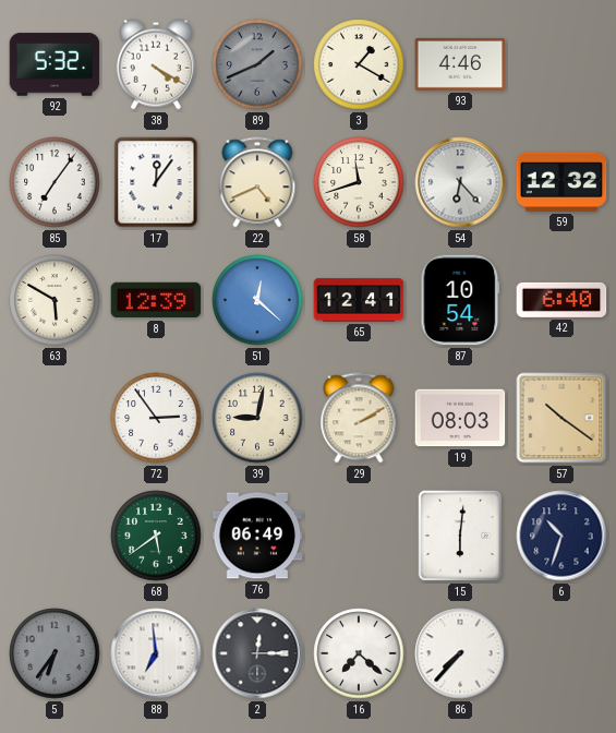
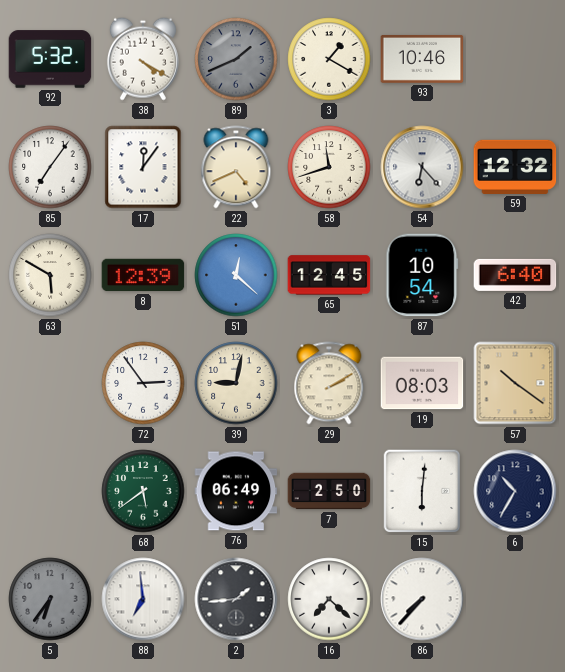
93: 4:46 -> 10:46
65: 12:41 -> 12:45
7: none -> 2:50
6: 10:33 -> 10:35
2: 12:15 -> 1:44
